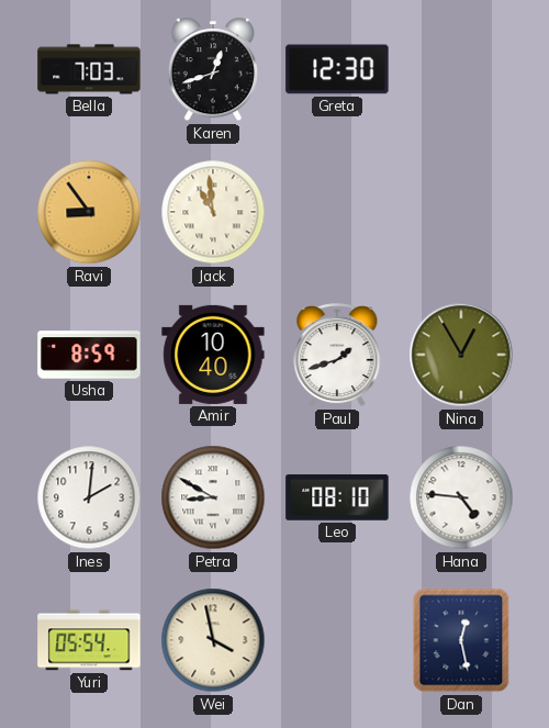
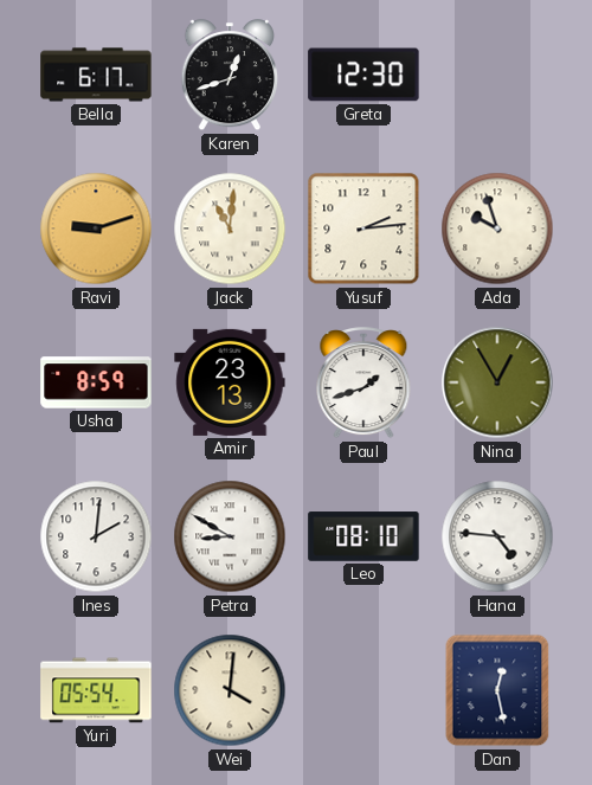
Bella: 7:03 -> 6:17
Ravi: 8:54 -> 9:12
Jack: 10:59 -> 11:01
Yusuf: none -> 2:14
Ada: none -> 9:57
Amir: 10:40 -> 23:13
Wei: 3:58 -> 4:01
